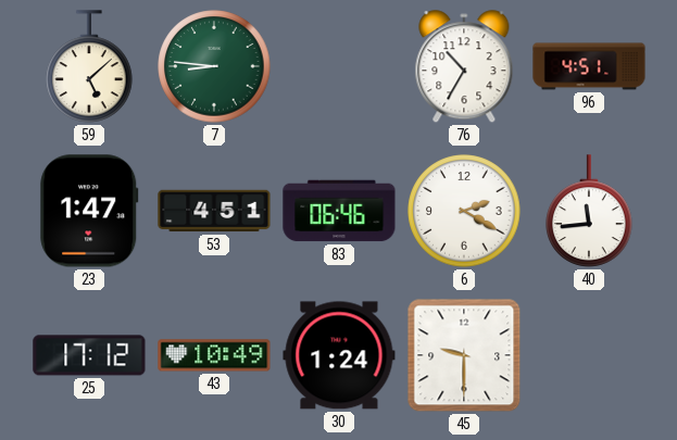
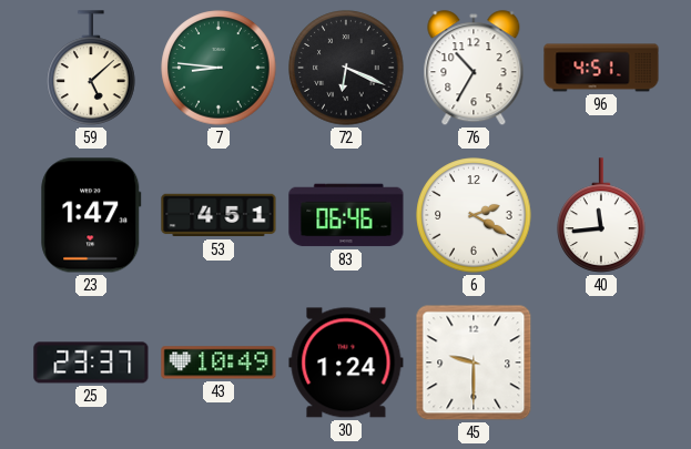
72: none -> 6:19
25: 17:12 -> 23:37
